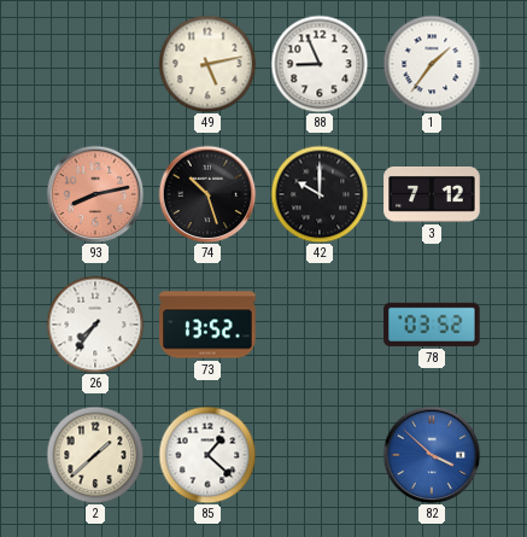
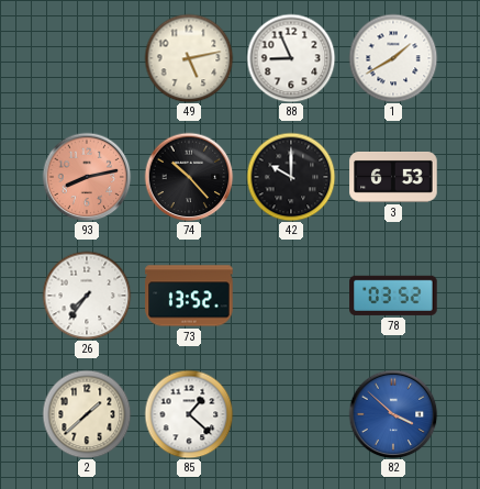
1: 1:36 -> 1:40
74: 10:27 -> 10:23
3: 7:12 -> 6:53
